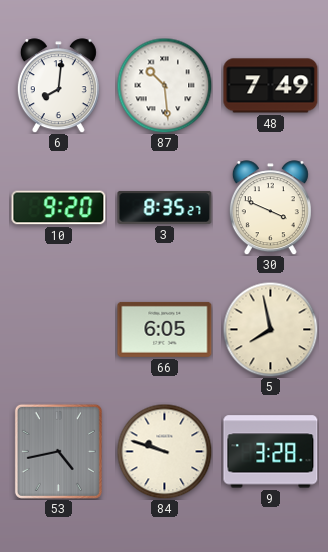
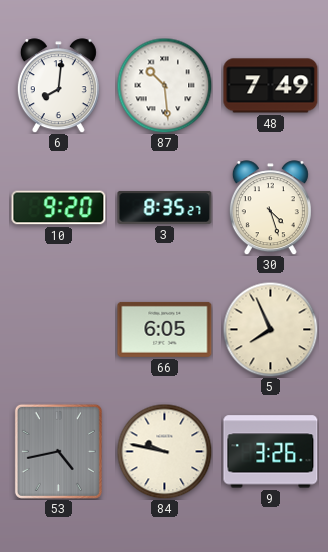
30: 3:49 -> 4:27
5: 7:58 -> 7:56
84: 9:48 -> 9:47
9: 3:28 -> 3:26
